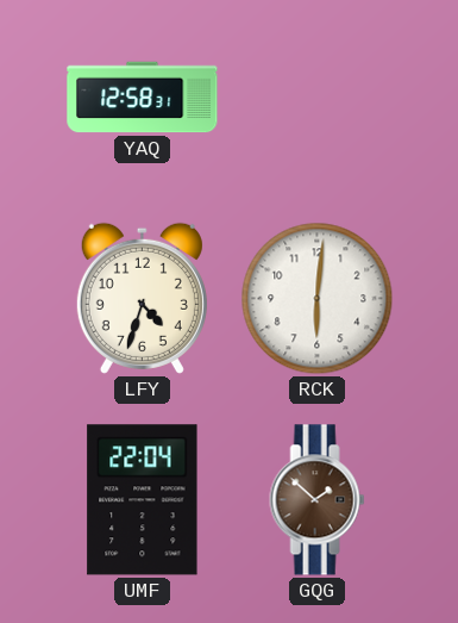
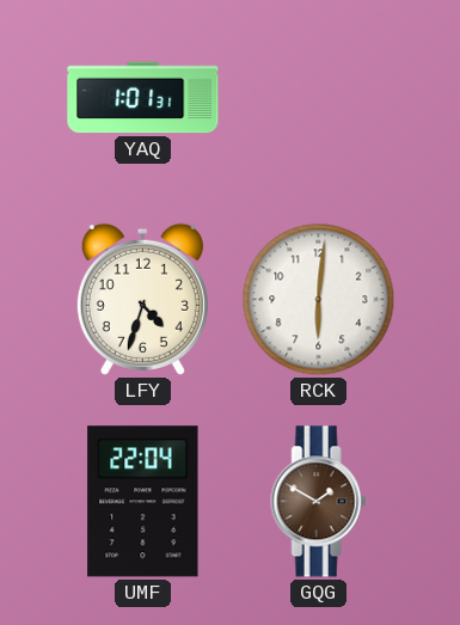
YAQ: 12:58 -> 1:01
GQG: 1:52 -> 1:50
